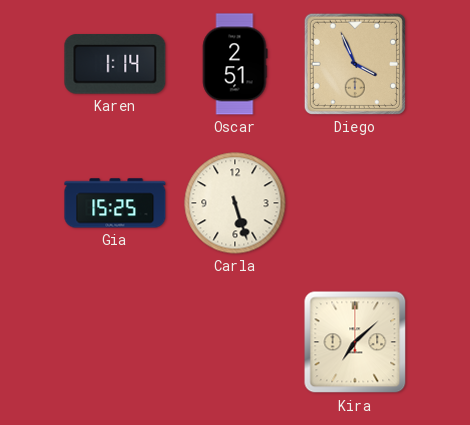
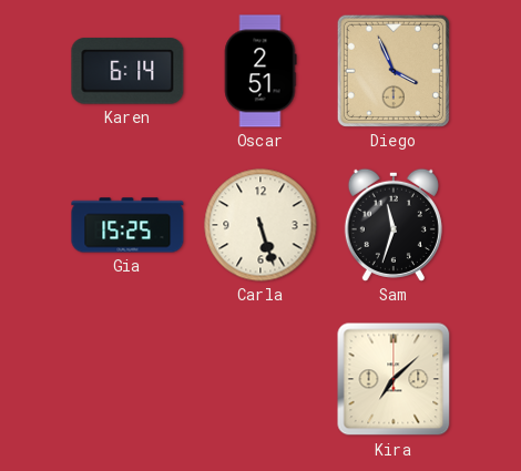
Karen: 1:14 -> 6:14
Sam: none -> 11:33
